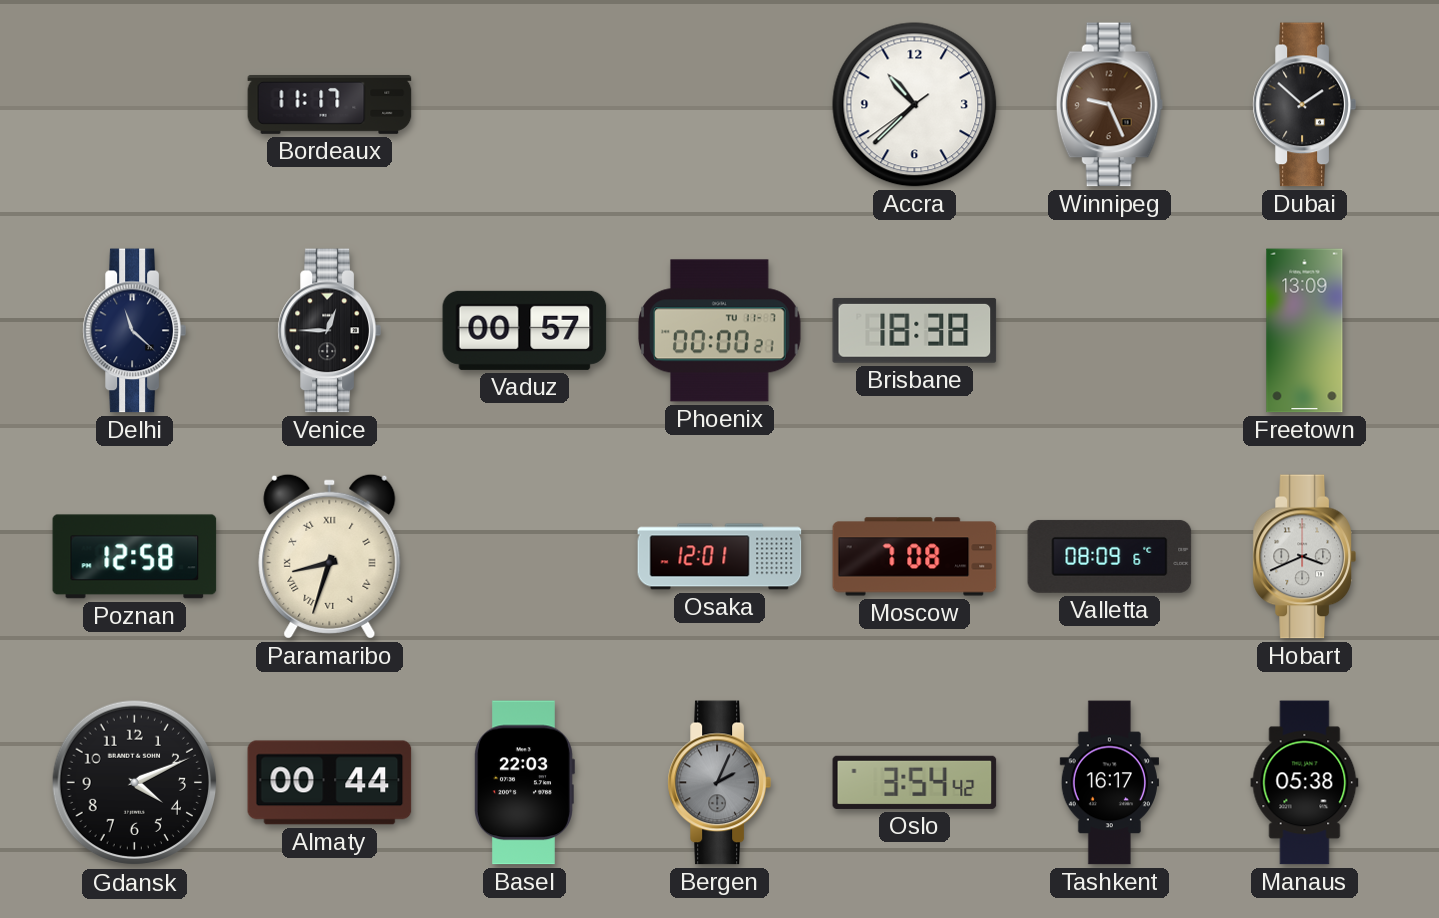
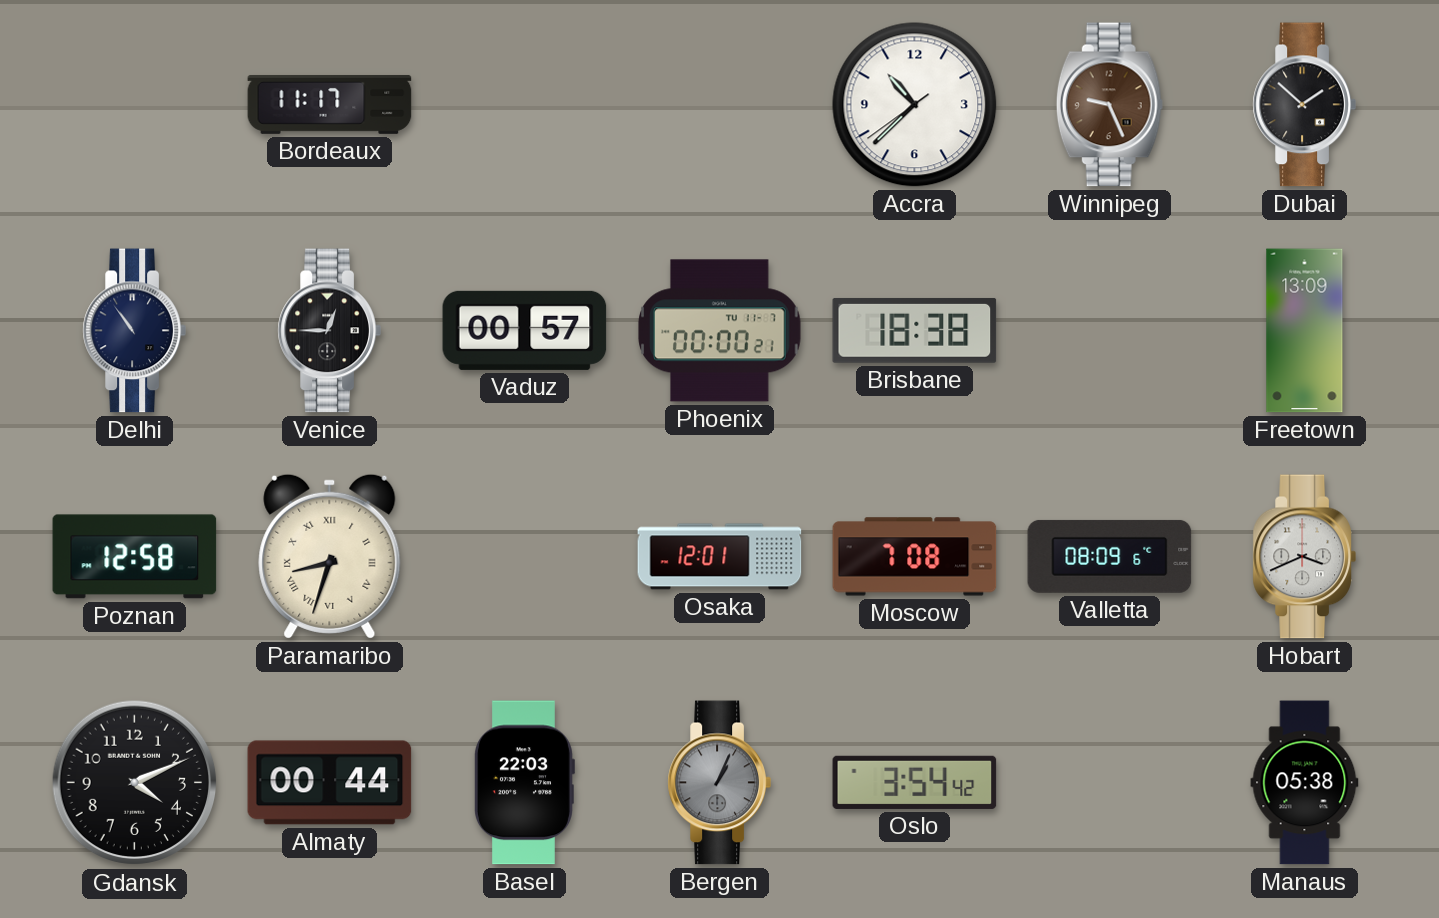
Delhi: 11:22 -> 10:54
Bergen: 2:04 -> 1:04
Tashkent: 16:17 -> none
